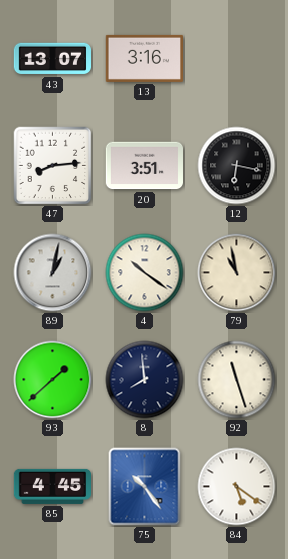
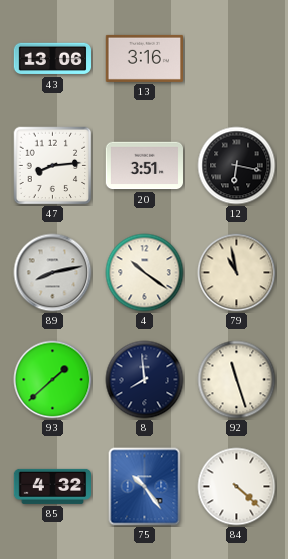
43: 13:07 -> 13:06
89: 1:02 -> 8:13
85: 4:45 -> 4:32
84: 5:21 -> 4:22
